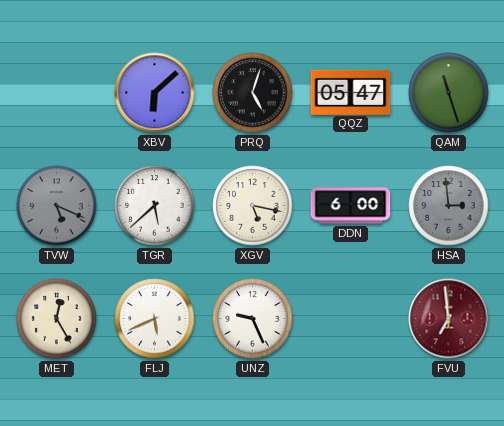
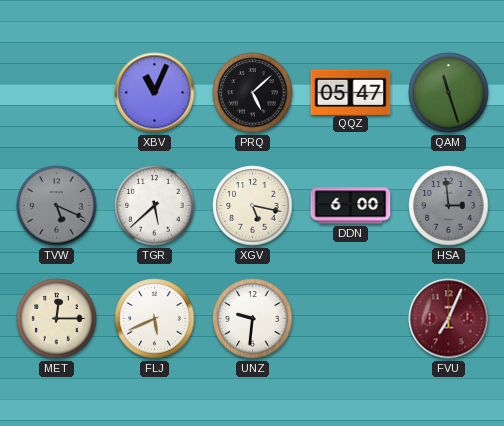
XBV: 6:08 -> 11:04
PRQ: 5:03 -> 5:08
MET: 12:25 -> 12:15
UNZ: 9:26 -> 9:31
FVU: 6:59 -> 7:04
